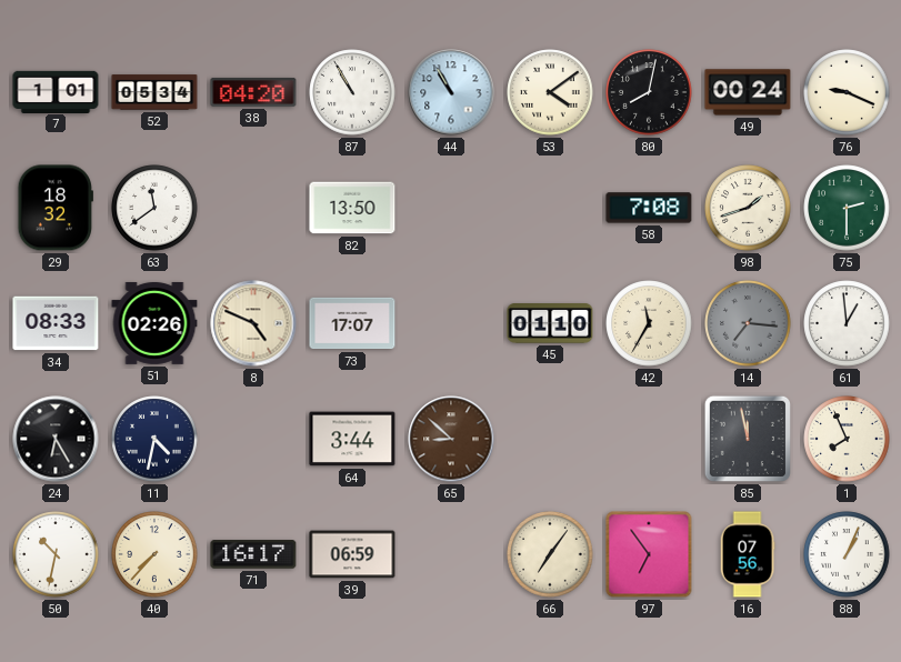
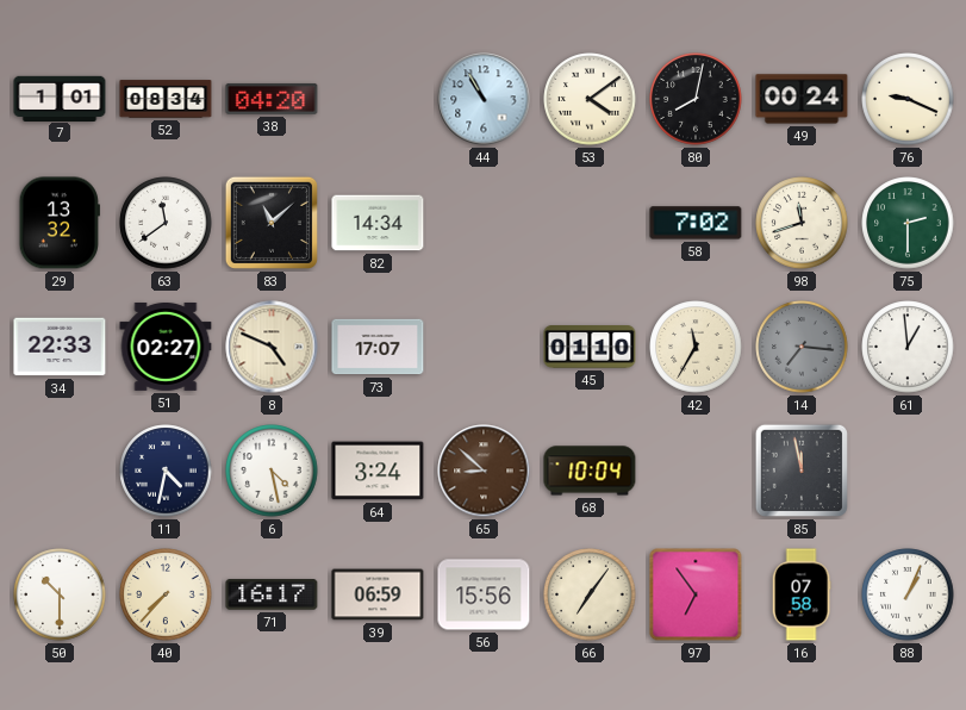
52: 05:34 -> 08:34
87: 10:55 -> none
29: 18:32 -> 13:32
83: none -> 11:08
82: 13:50 -> 14:34
58: 7:08 -> 7:02
98: 1:42 -> 11:42
34: 08:33 -> 22:33
51: 02:26 -> 02:27
24: 6:25 -> none
6: none -> 4:28
64: 3:44 -> 3:24
68: none -> 10:04
1: 7:56 -> none
50: 10:32 -> 10:30
56: none -> 15:56
16: 07:56 -> 07:58
